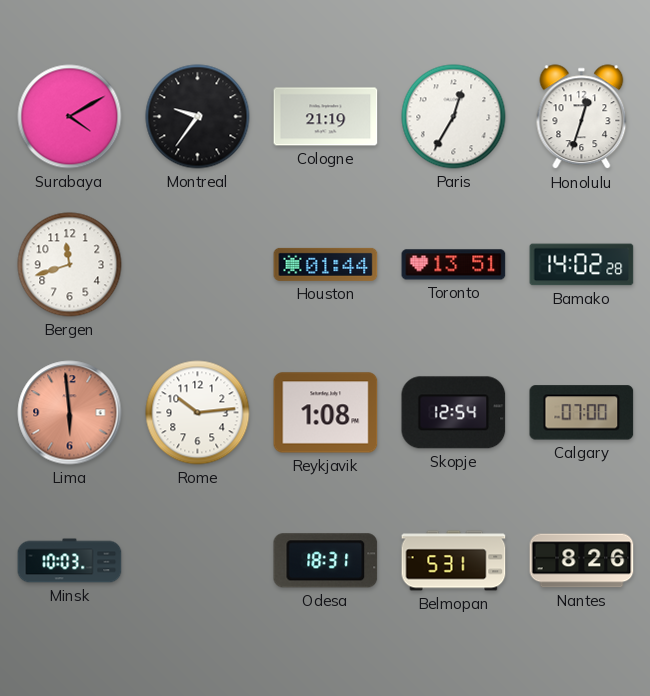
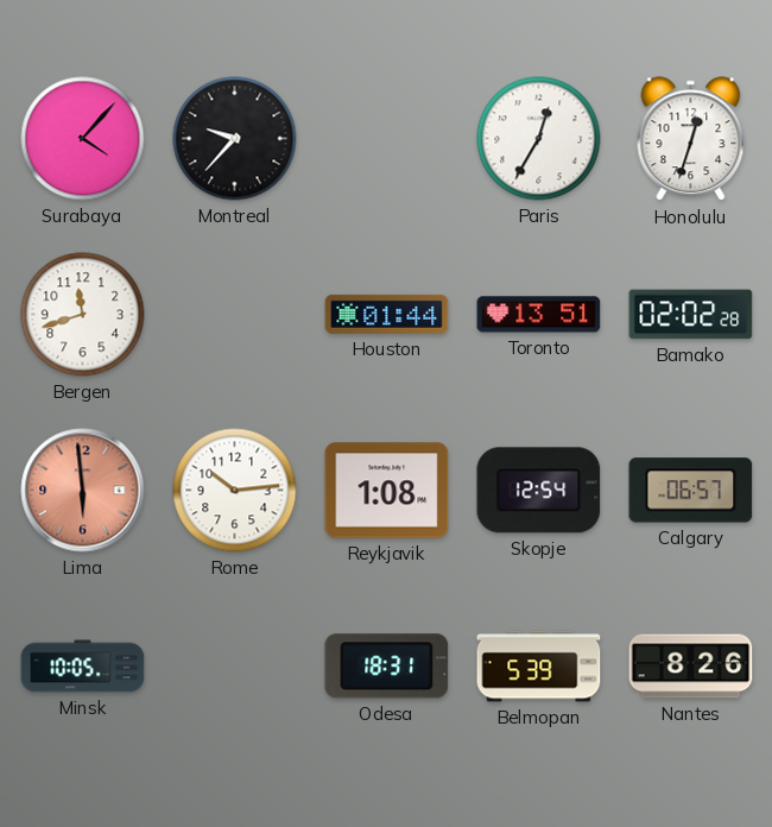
Surabaya: 4:10 -> 4:07
Montreal: 9:36 -> 9:37
Cologne: 21:19 -> none
Bamako: 14:02 -> 02:02
Calgary: 07:00 -> 06:57
Minsk: 10:03 -> 10:05
Belmopan: 5:31 -> 5:39
